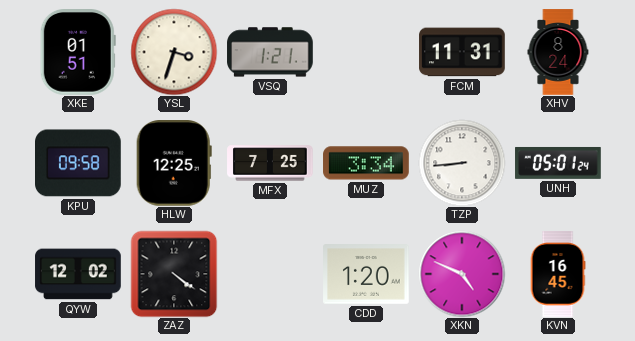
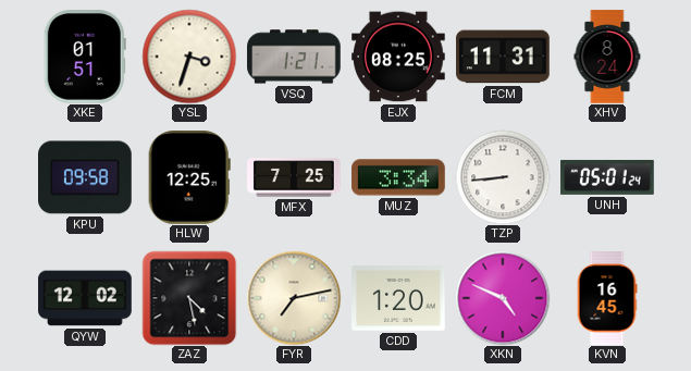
EJX: none -> 08:25
ZAZ: 4:21 -> 4:28
FYR: none -> 7:13
